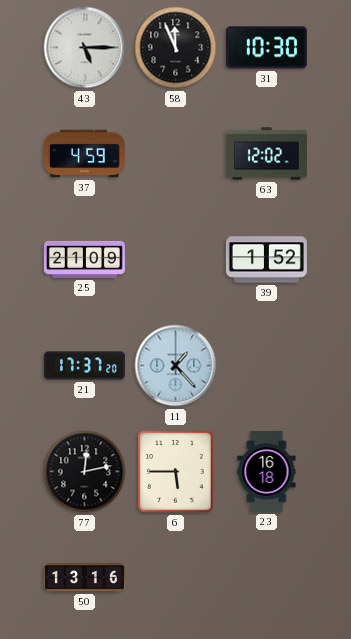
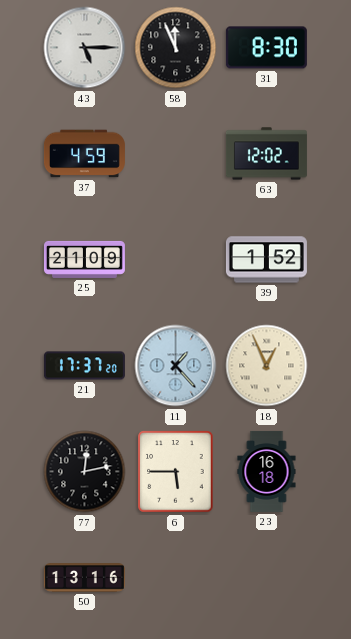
31: 10:30 -> 8:30
18: none -> 12:56
